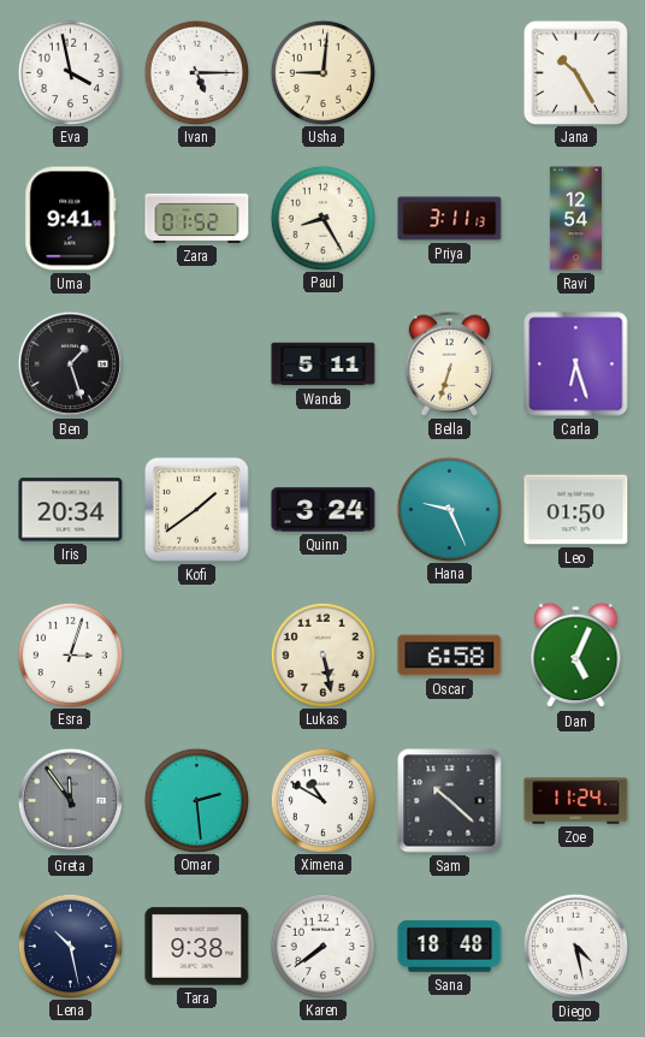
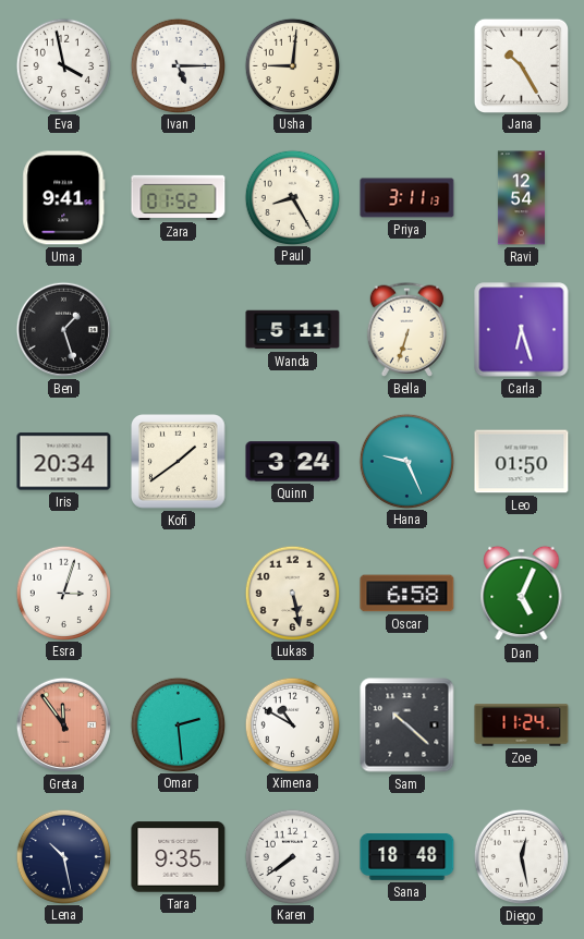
Greta dial: grey -> salmon
Tara: 9:38 -> 9:35
Diego: 4:28 -> 12:28
